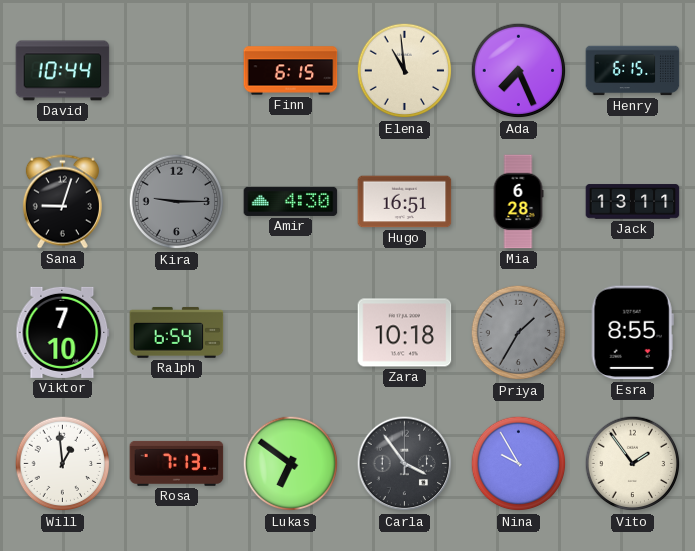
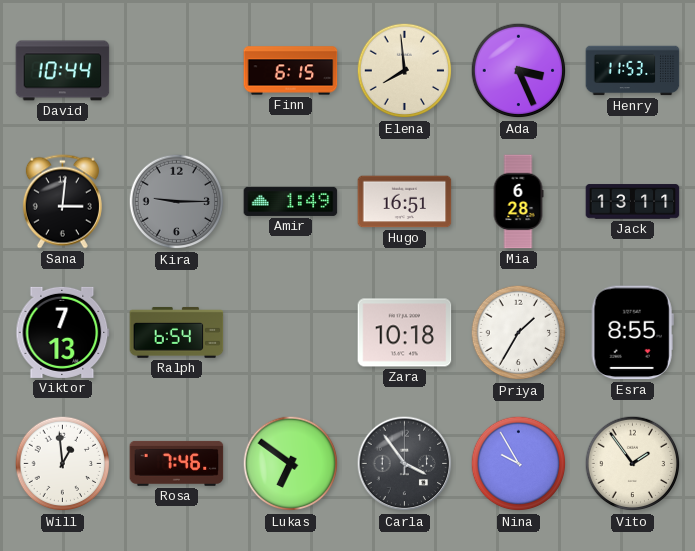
Elena: 10:59 -> 7:59
Ada: 7:26 -> 3:26
Henry: 6:15 -> 11:53
Sana: 9:03 -> 3:01
Amir: 4:30 -> 1:49
Viktor: 7:10 -> 7:13
Priya dial: grey -> white
Rosa: 7:13 -> 7:46
